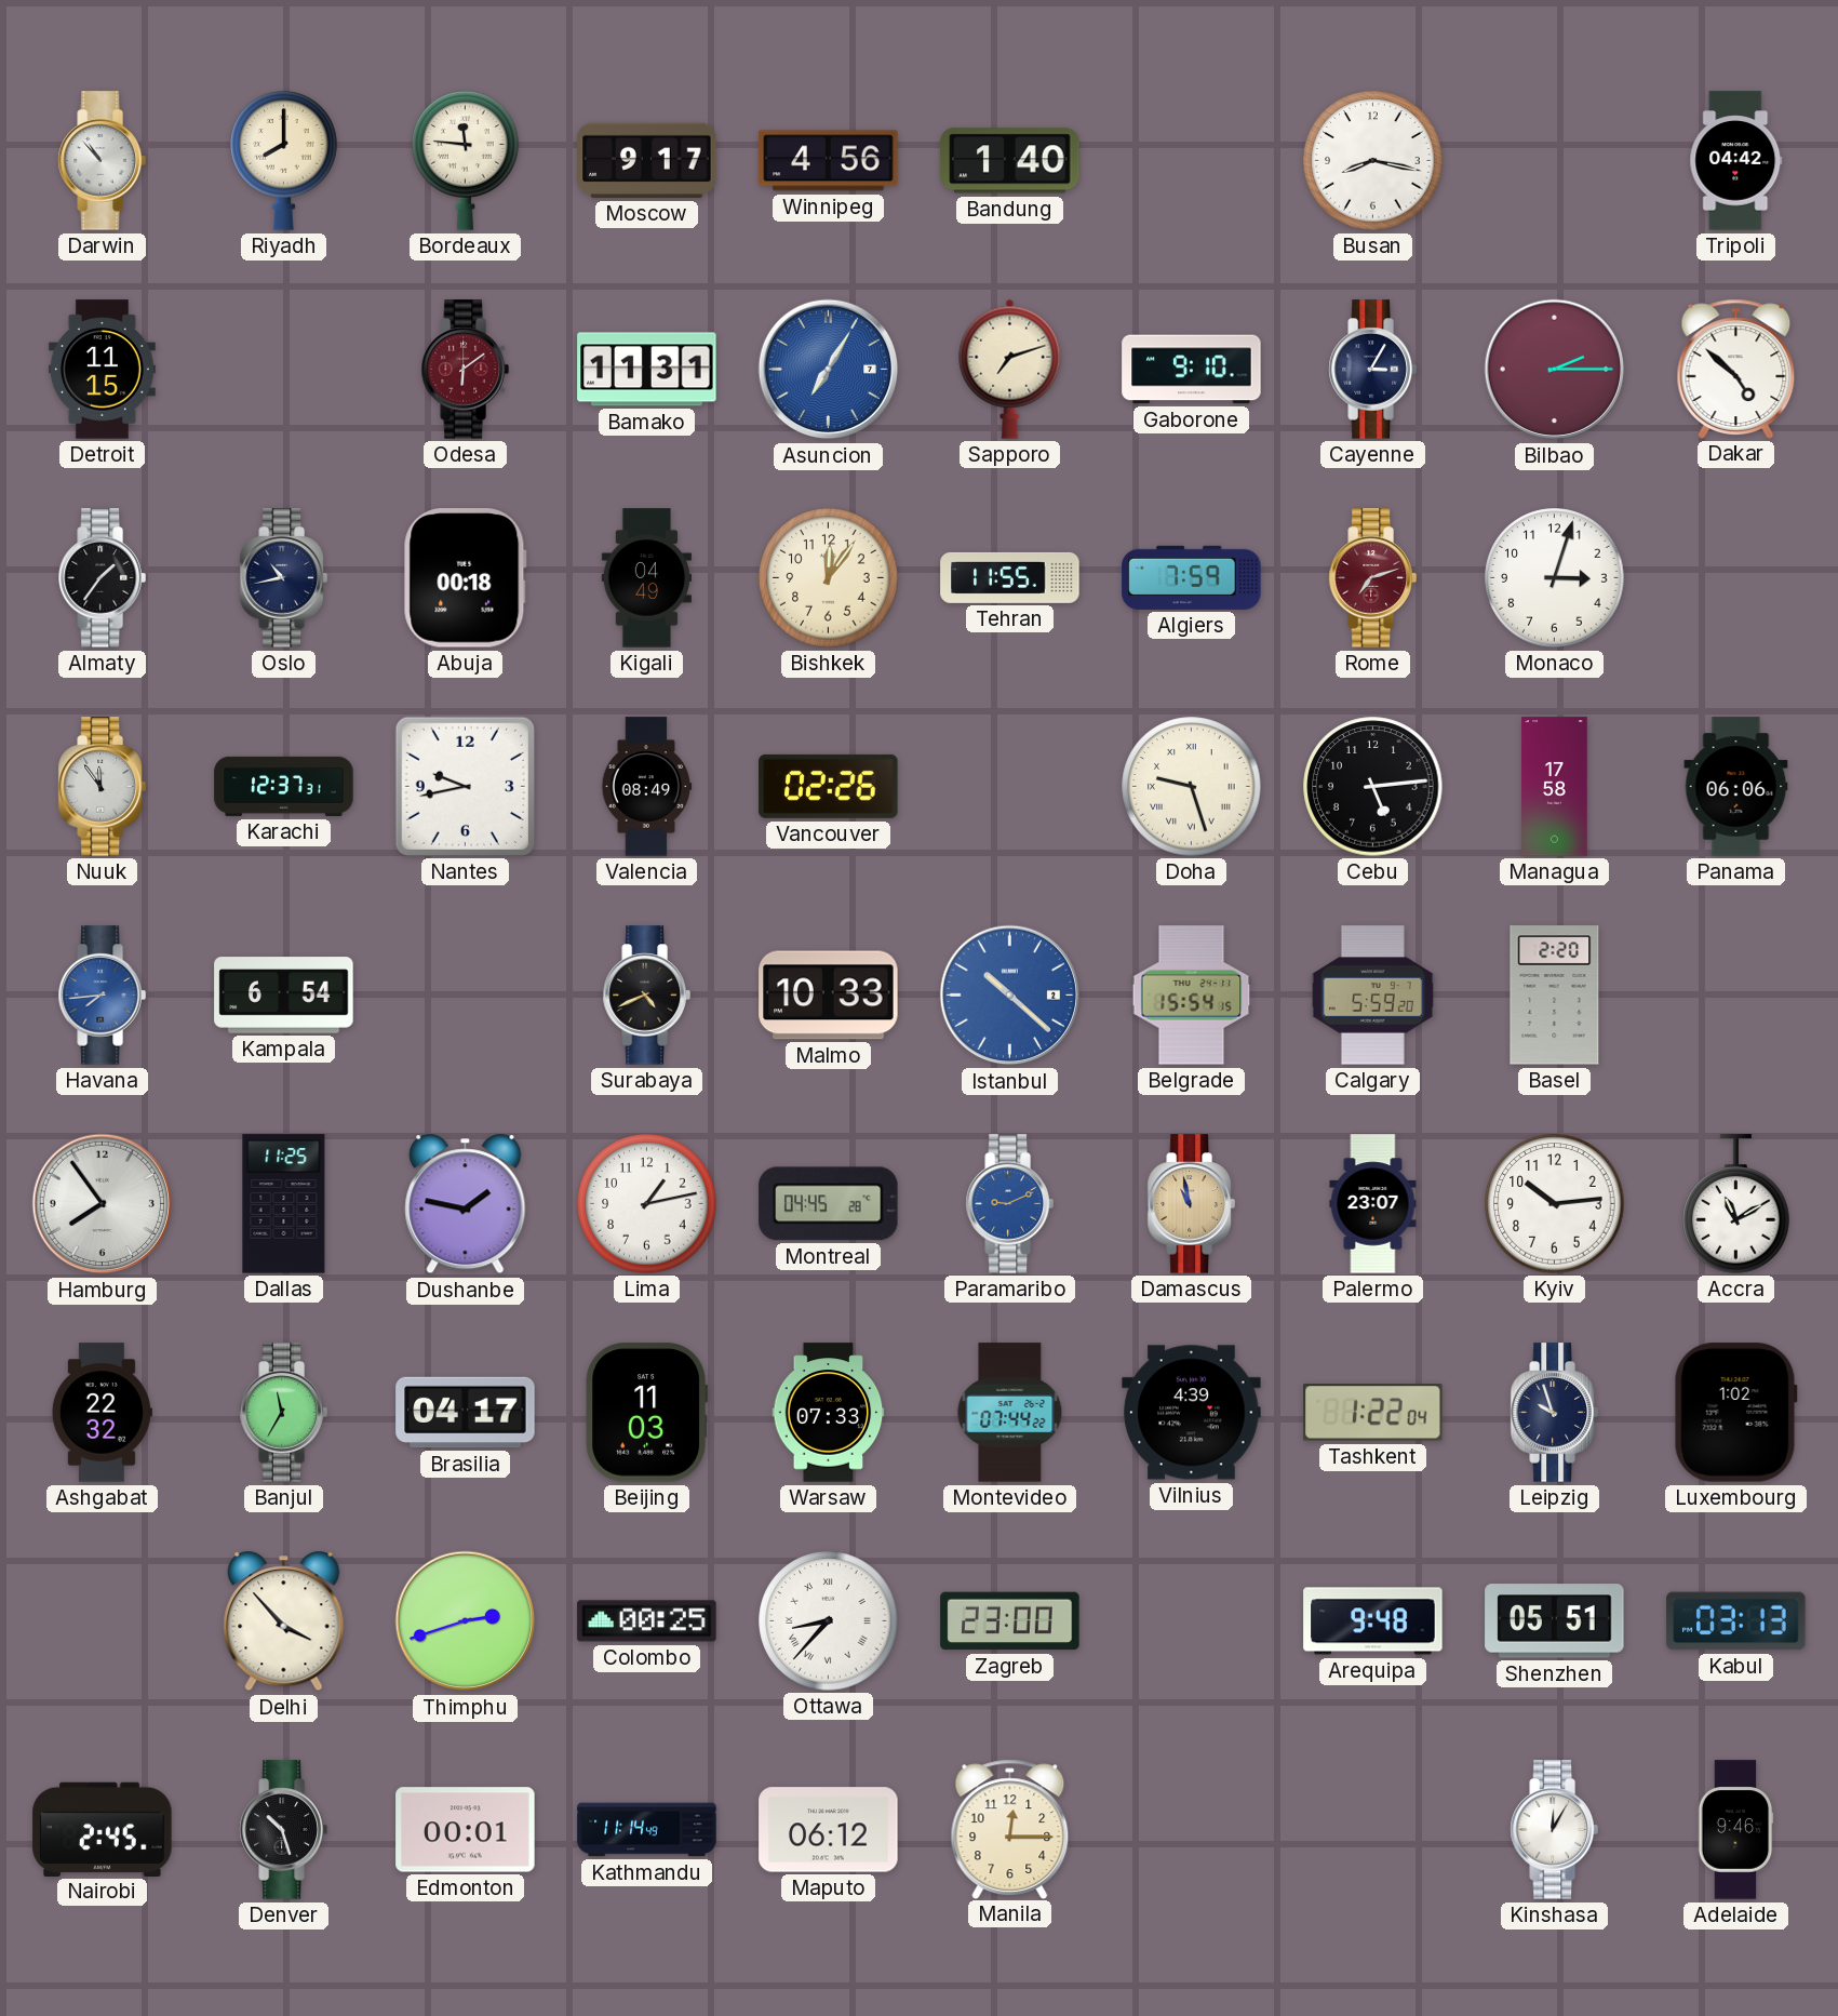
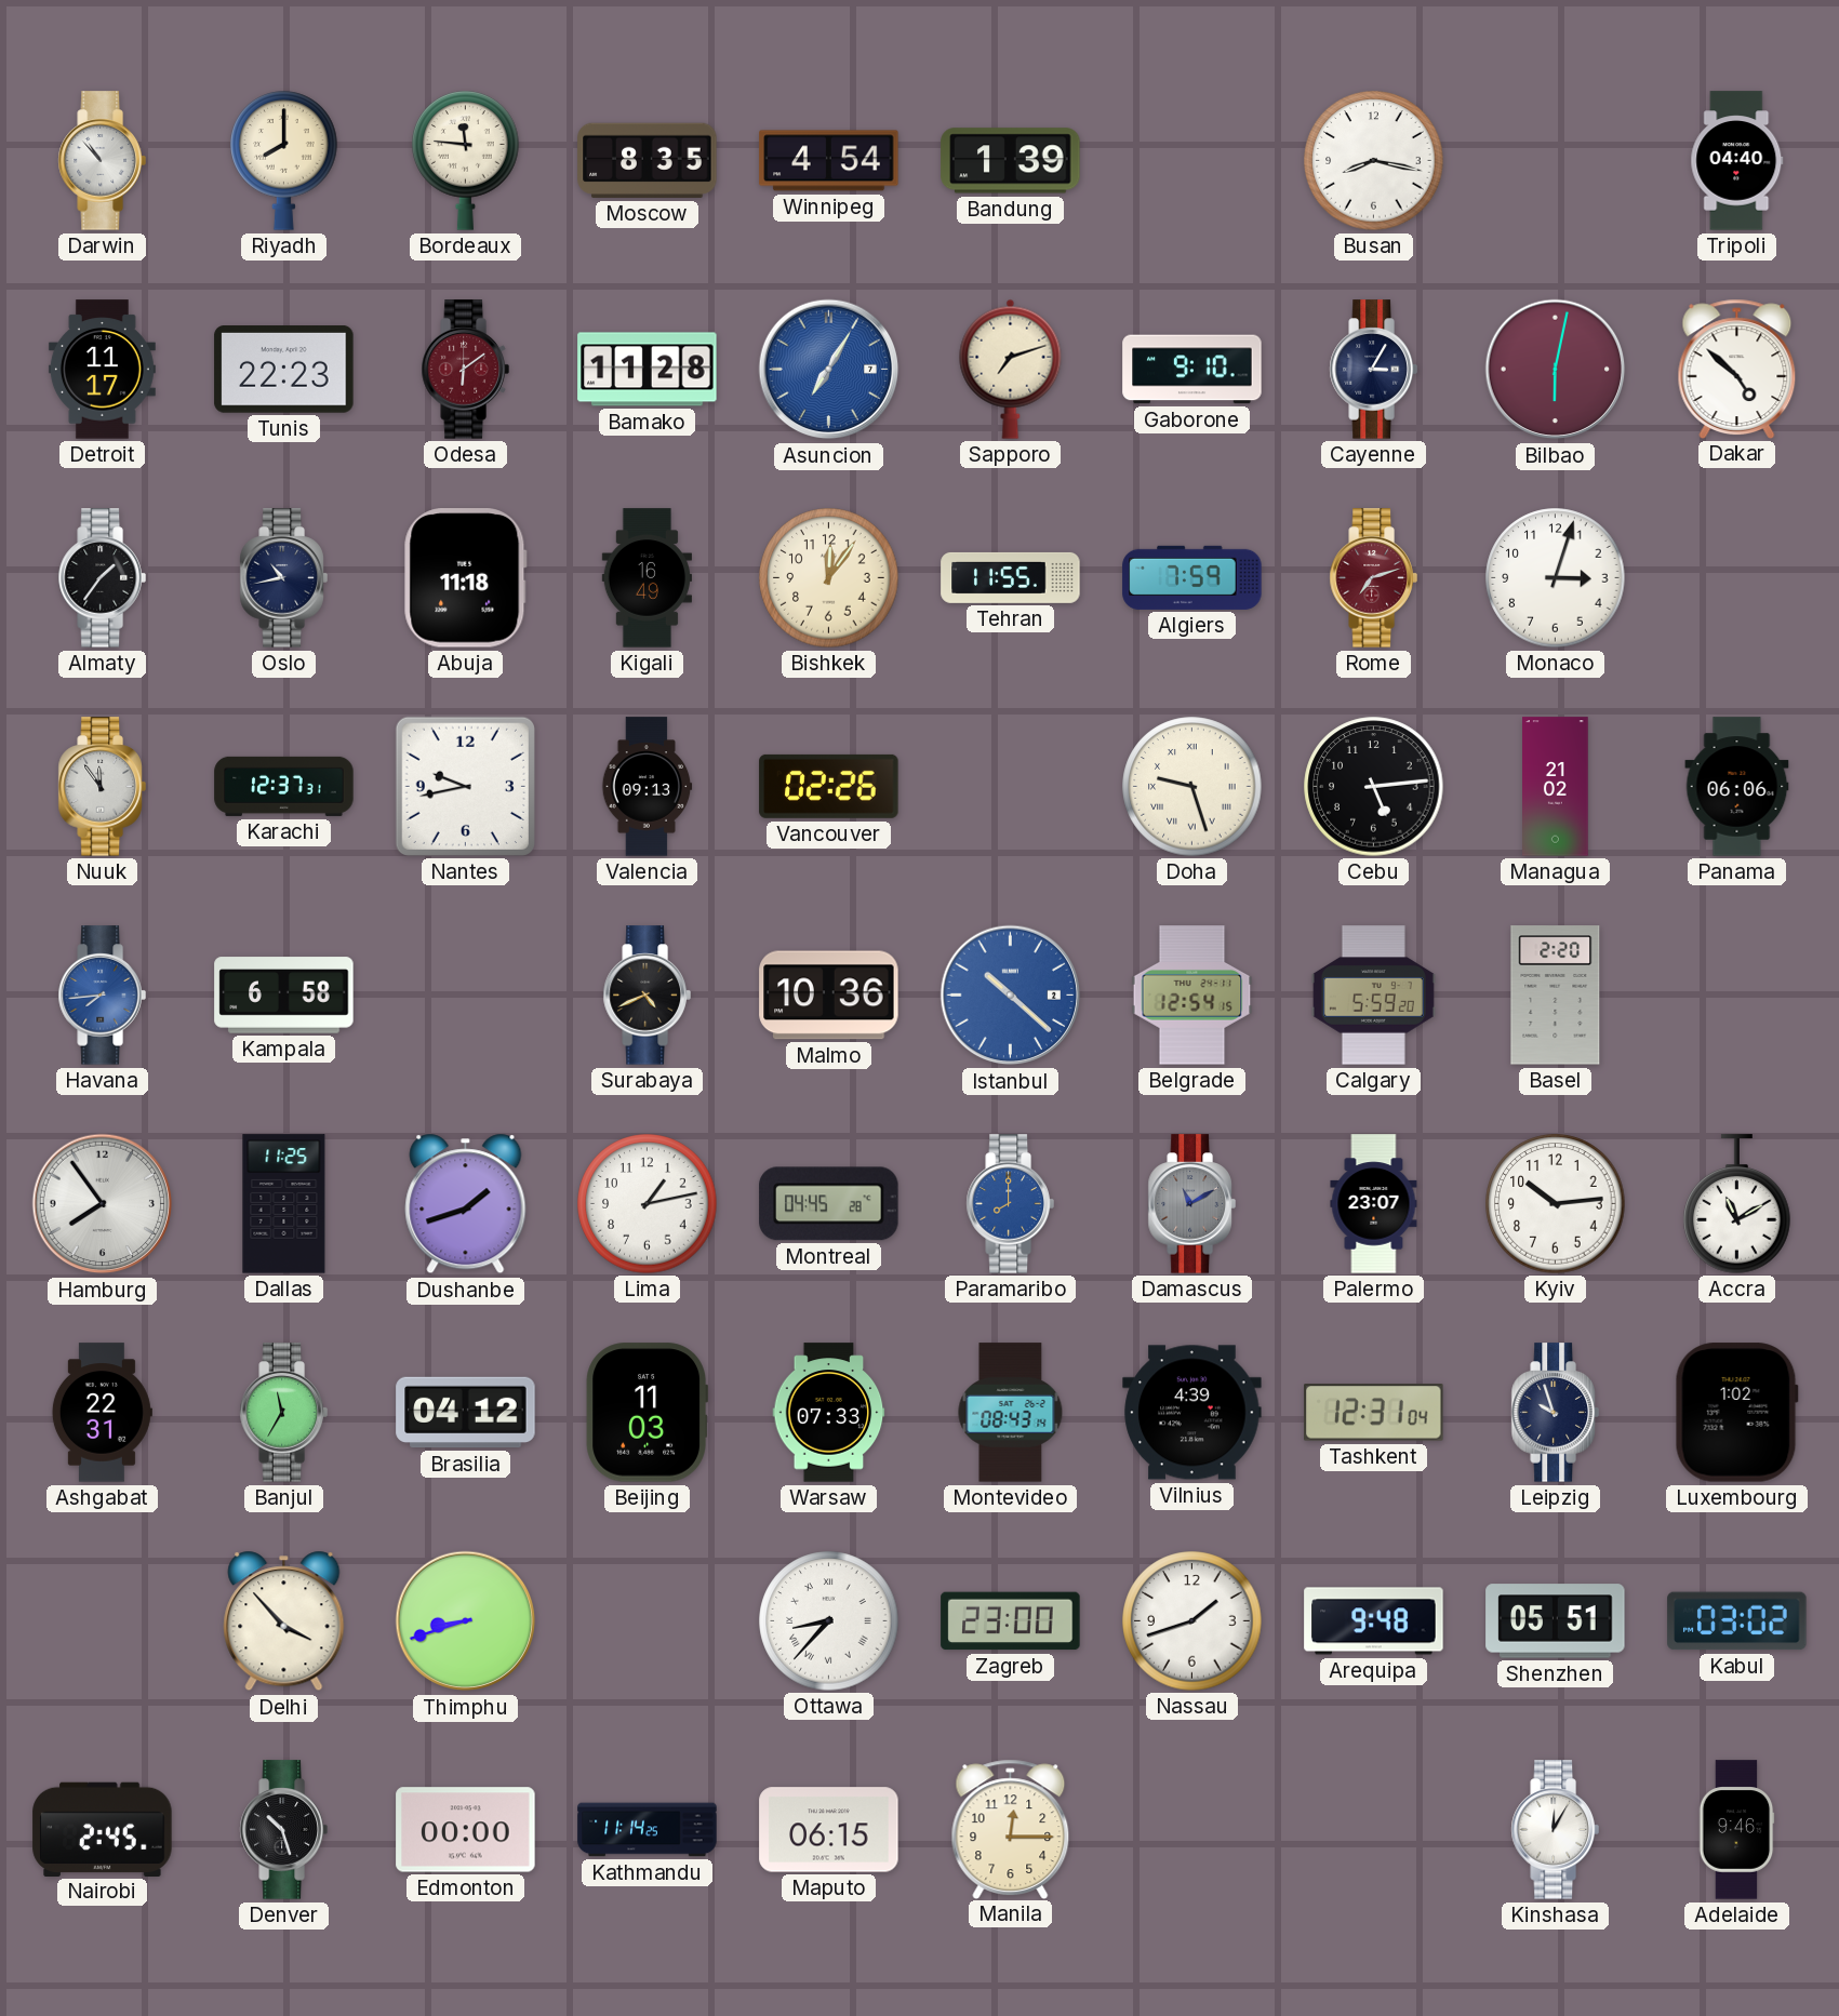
Moscow: 9:17 -> 8:35
Winnipeg: 4:56 -> 4:54
Bandung: 1:40 -> 1:39
Tripoli: 04:42 -> 04:40
Detroit: 11:15 -> 11:17
Tunis: none -> 22:23
Bamako: 11:31 -> 11:28
Bilbao: 2:15 -> 6:02
Abuja: 00:18 -> 11:18
Kigali: 04:49 -> 16:49
Valencia: 08:49 -> 09:13
Managua: 17:58 -> 21:02
Kampala: 6:54 -> 6:58
Malmo: 10:33 -> 10:36
Belgrade: 15:54 -> 12:54
Dushanbe: 1:47 -> 1:42
Paramaribo: 9:11 -> 8:00
Damascus: 10:58 -> 11:10
Damascus dial: champagne -> grey
Ashgabat: 22:32 -> 22:31
Brasilia: 04:17 -> 04:12
Montevideo: 07:44 -> 08:43
Tashkent: 1:22 -> 12:31
Thimphu: 2:42 -> 8:42
Colombo: 00:25 -> none
Nassau: none -> 1:42
Kabul: 03:13 -> 03:02
Edmonton: 00:01 -> 00:00
Kathmandu: 11:14:49 -> 11:14:25
Maputo: 06:12 -> 06:15
